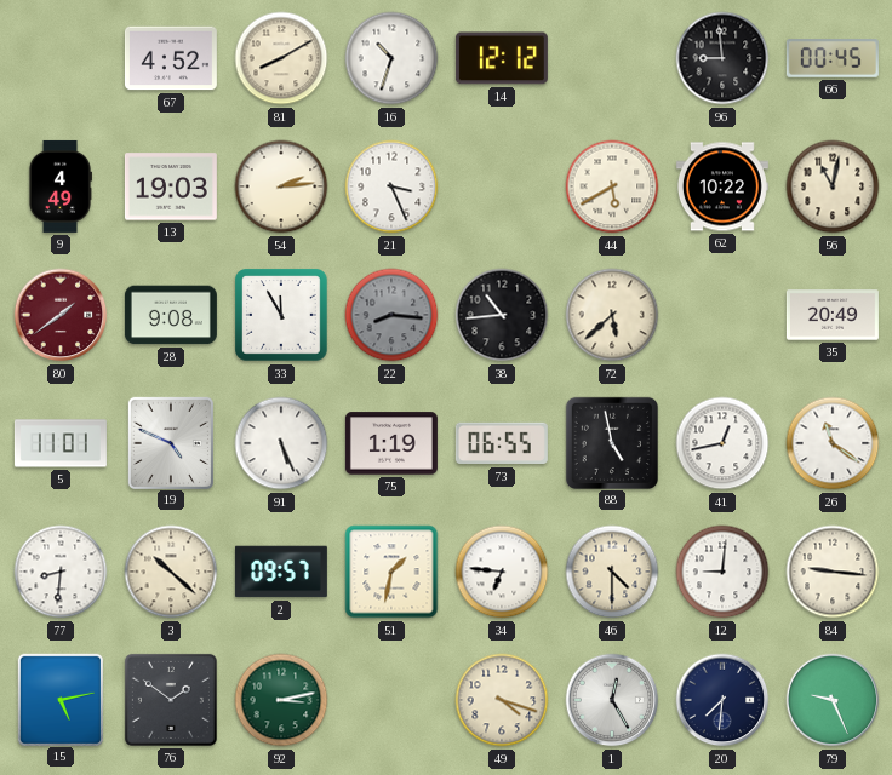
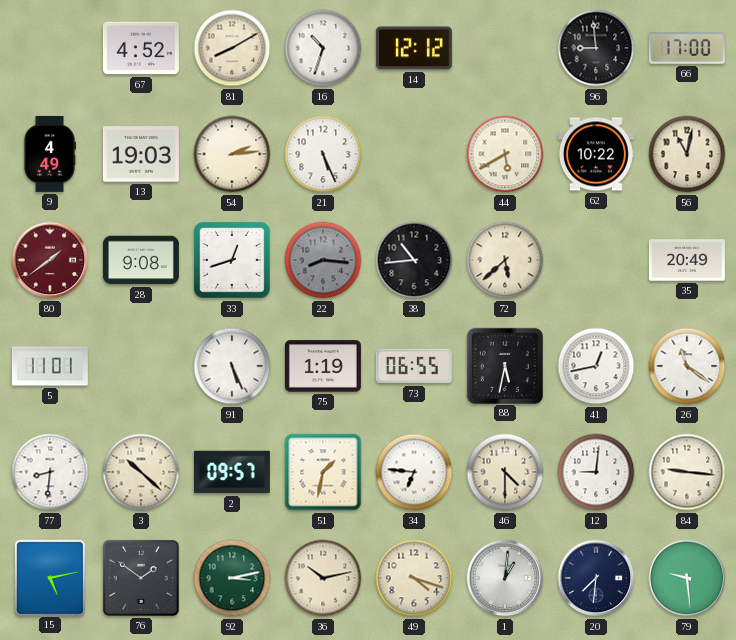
66: 00:45 -> 17:00
21: 3:26 -> 5:26
33: 11:55 -> 12:42
19: 4:49 -> none
88: 4:58 -> 5:32
36: none -> 10:13
1: 12:25 -> 1:01
79: 9:26 -> 9:29
